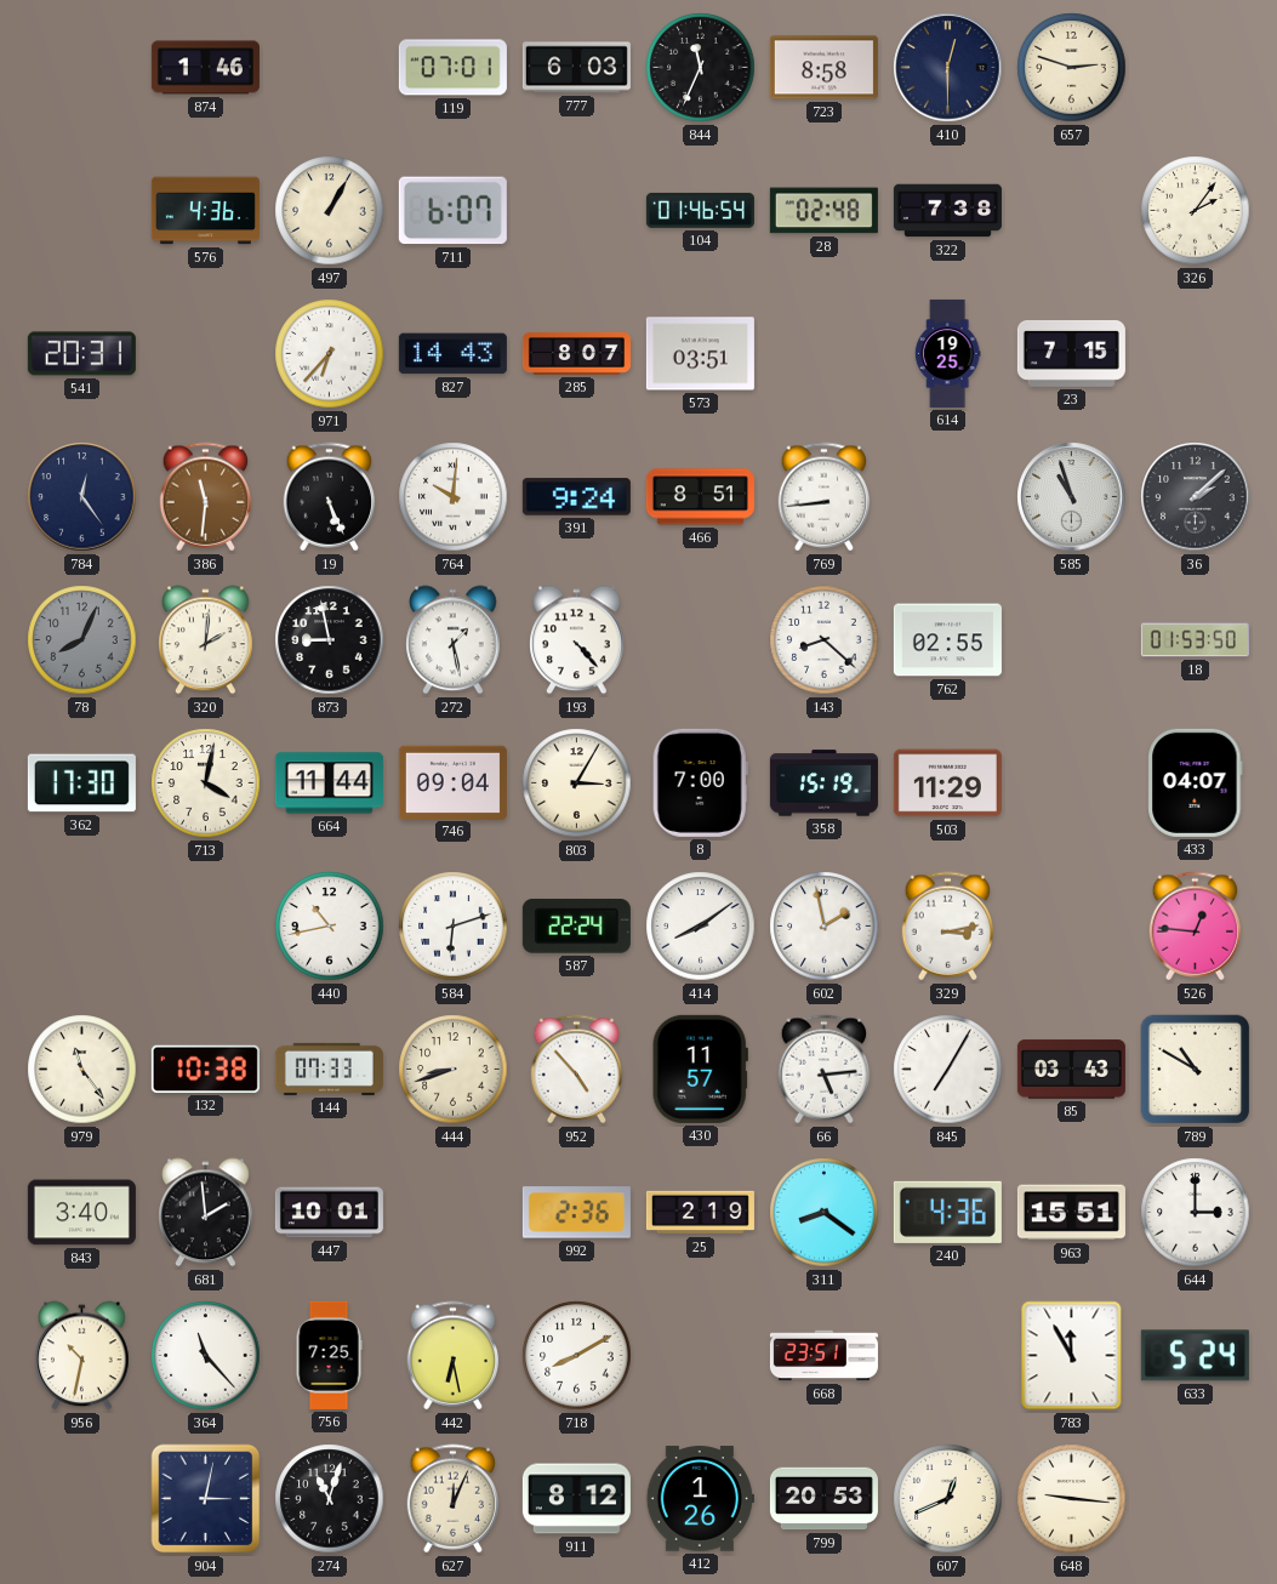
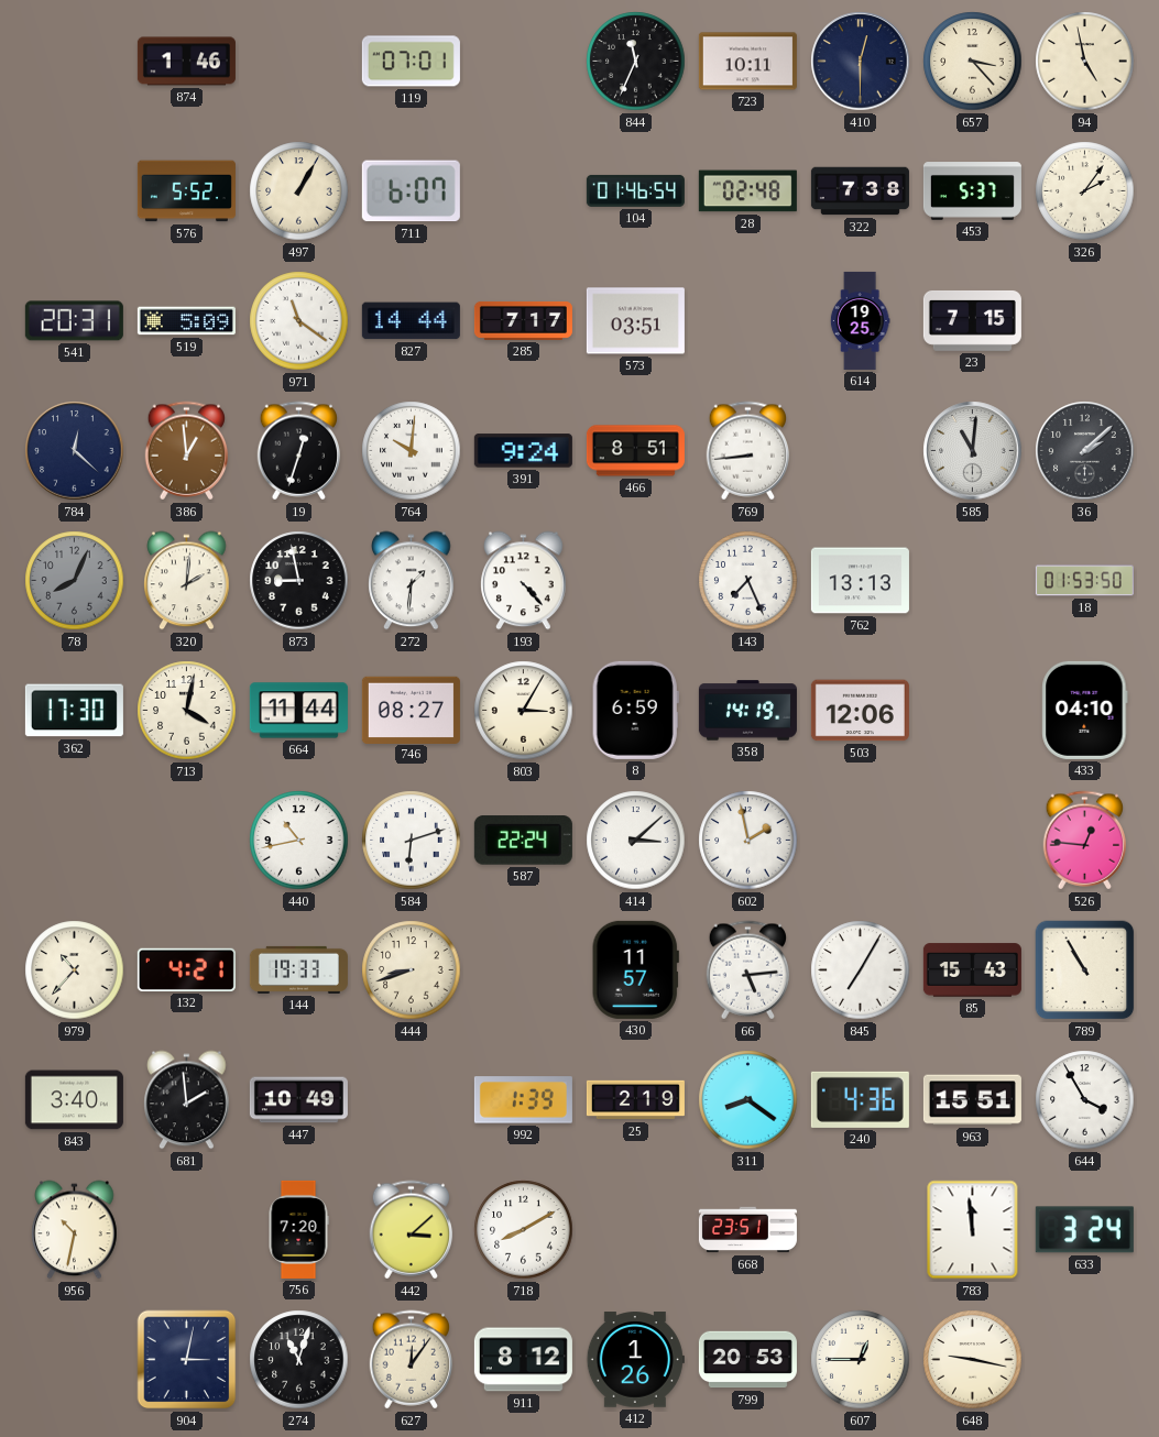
777: 6:03 -> none
723: 8:58 -> 10:11
657: 2:48 -> 3:23
94: none -> 4:58
576: 4:36 -> 5:52
453: none -> 5:37
519: none -> 5:09
971: 6:37 -> 11:21
827: 14:43 -> 14:44
285: 8:07 -> 7:17
784: 12:24 -> 12:22
386: 11:31 -> 12:59
19: 5:26 -> 12:33
585: 10:57 -> 11:01
272: 1:28 -> 1:31
143: 8:22 -> 7:26
762: 02:55 -> 13:13
746: 09:04 -> 08:27
8: 7:00 -> 6:59
358: 15:19 -> 14:19
503: 11:29 -> 12:06
433: 04:07 -> 04:10
414: 8:09 -> 3:08
329: 3:13 -> none
979: 11:24 -> 10:37
132: 10:38 -> 4:21
144: 07:33 -> 19:33
952: 4:53 -> none
85: 03:43 -> 15:43
789: 10:50 -> 10:55
447: 10:01 -> 10:49
992: 2:36 -> 1:39
644: 3:00 -> 3:55
364: 11:23 -> none
756: 7:25 -> 7:20
442: 6:28 -> 3:08
783: 11:55 -> 11:59
633: 5:24 -> 3:24
627: 12:04 -> 12:06
607: 12:41 -> 12:45
648: 9:16 -> 9:17
